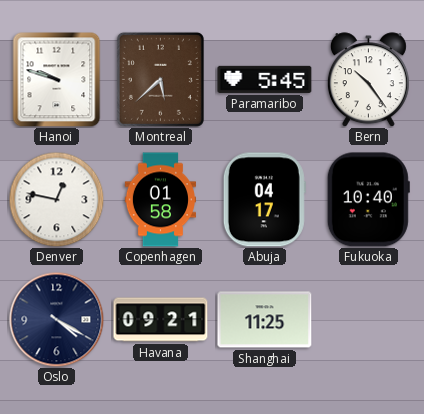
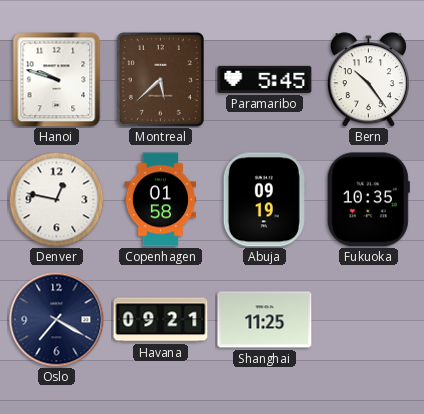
Abuja: 04:17 -> 09:19
Fukuoka: 10:40 -> 10:35
Oslo: 4:20 -> 7:20
